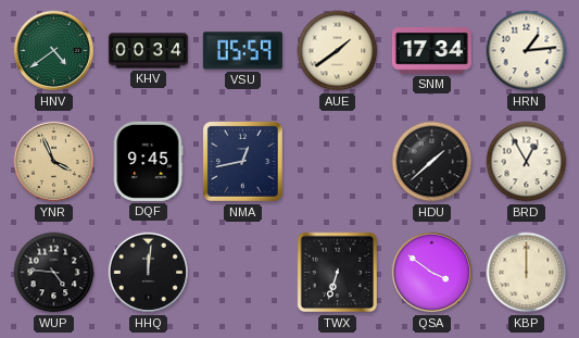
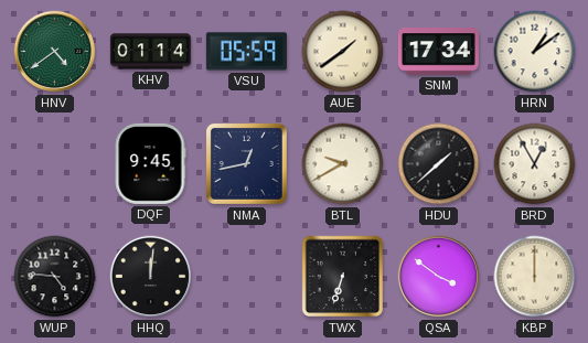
KHV: 00:34 -> 01:14
HRN: 1:14 -> 1:09
YNR: 3:56 -> none
BTL: none -> 9:40
